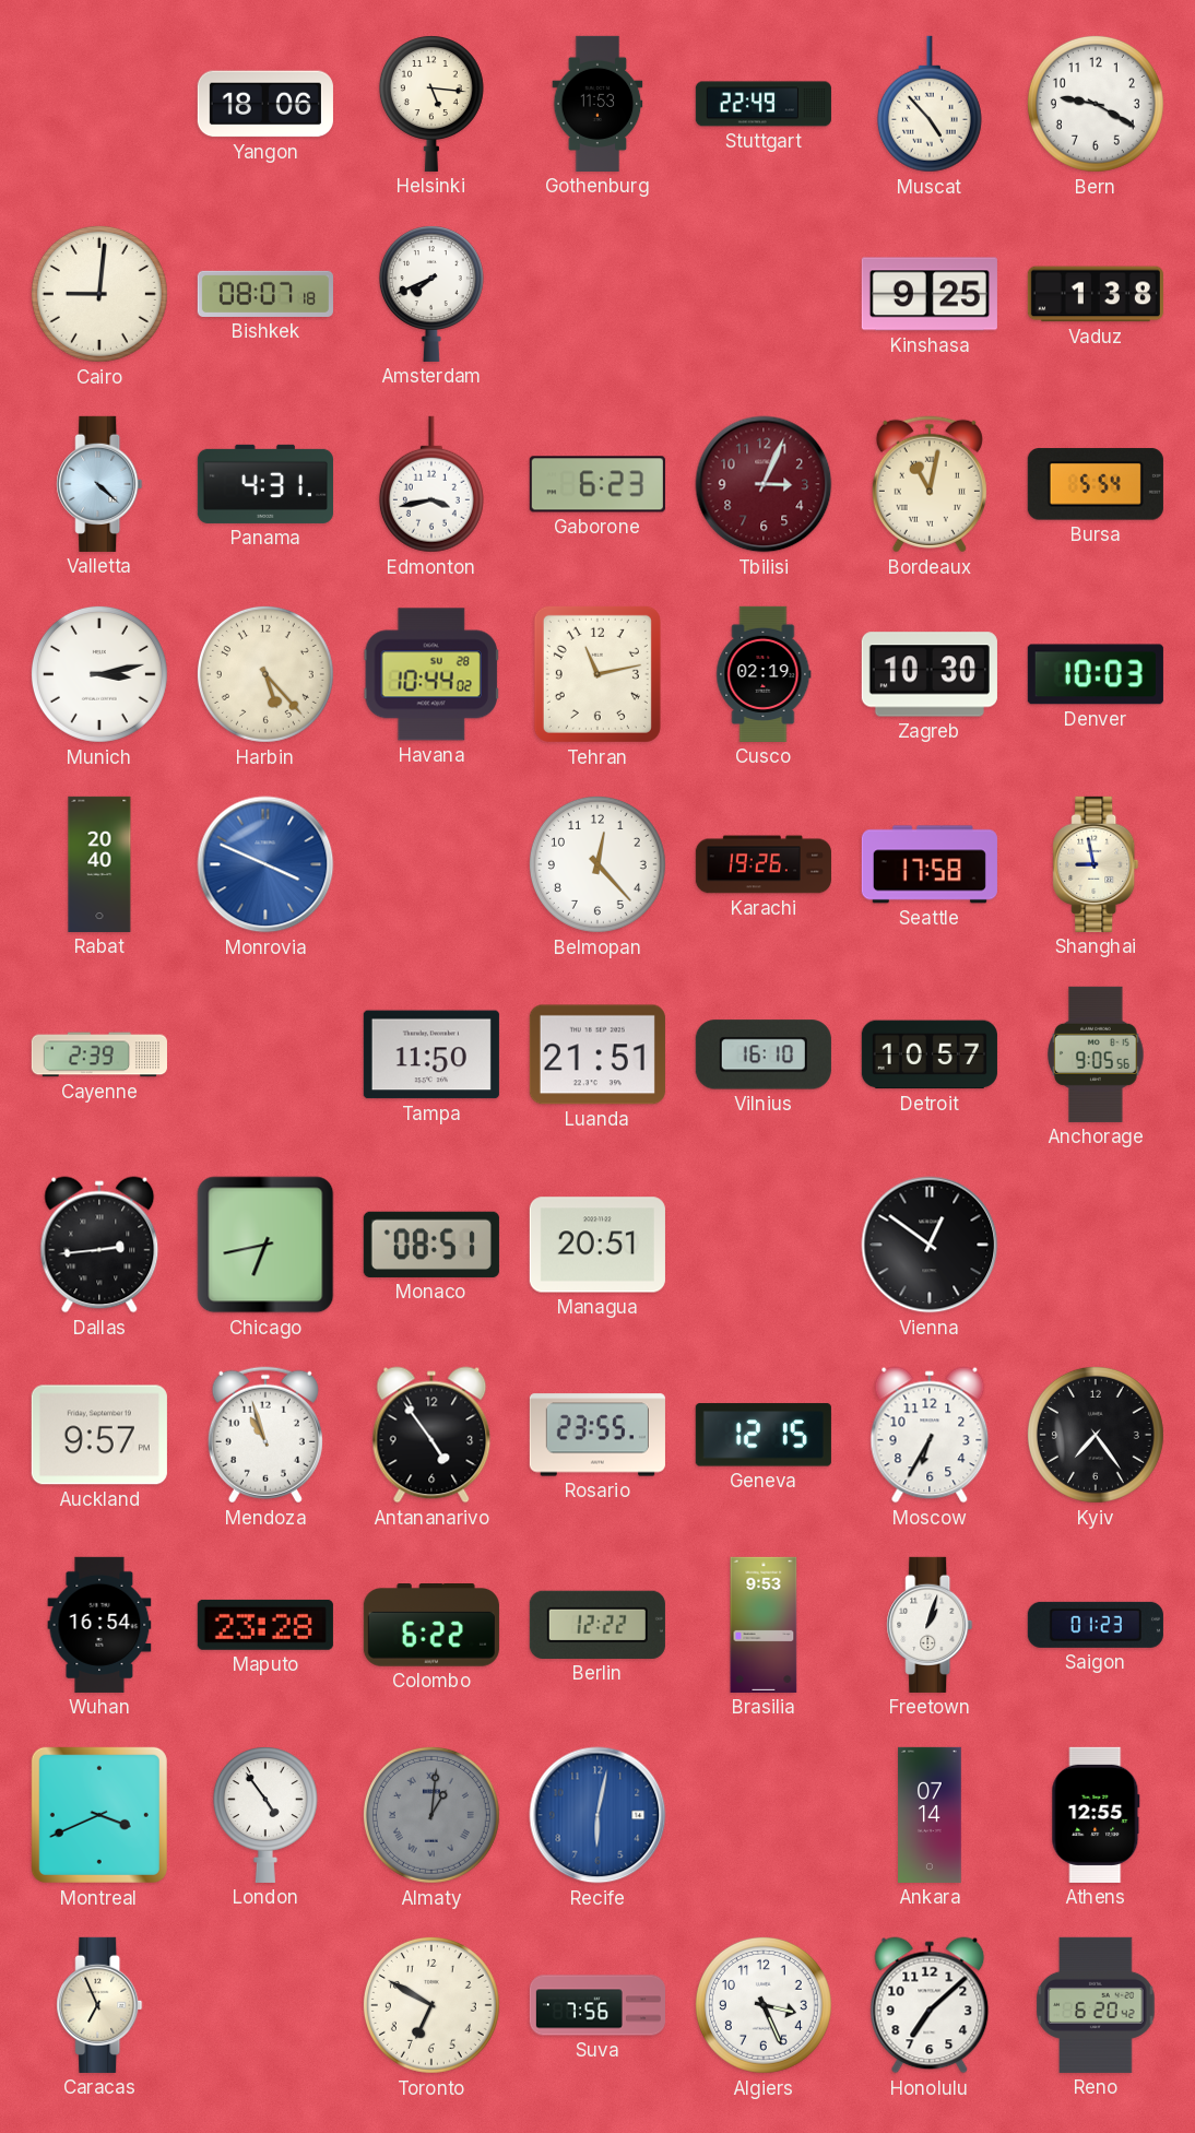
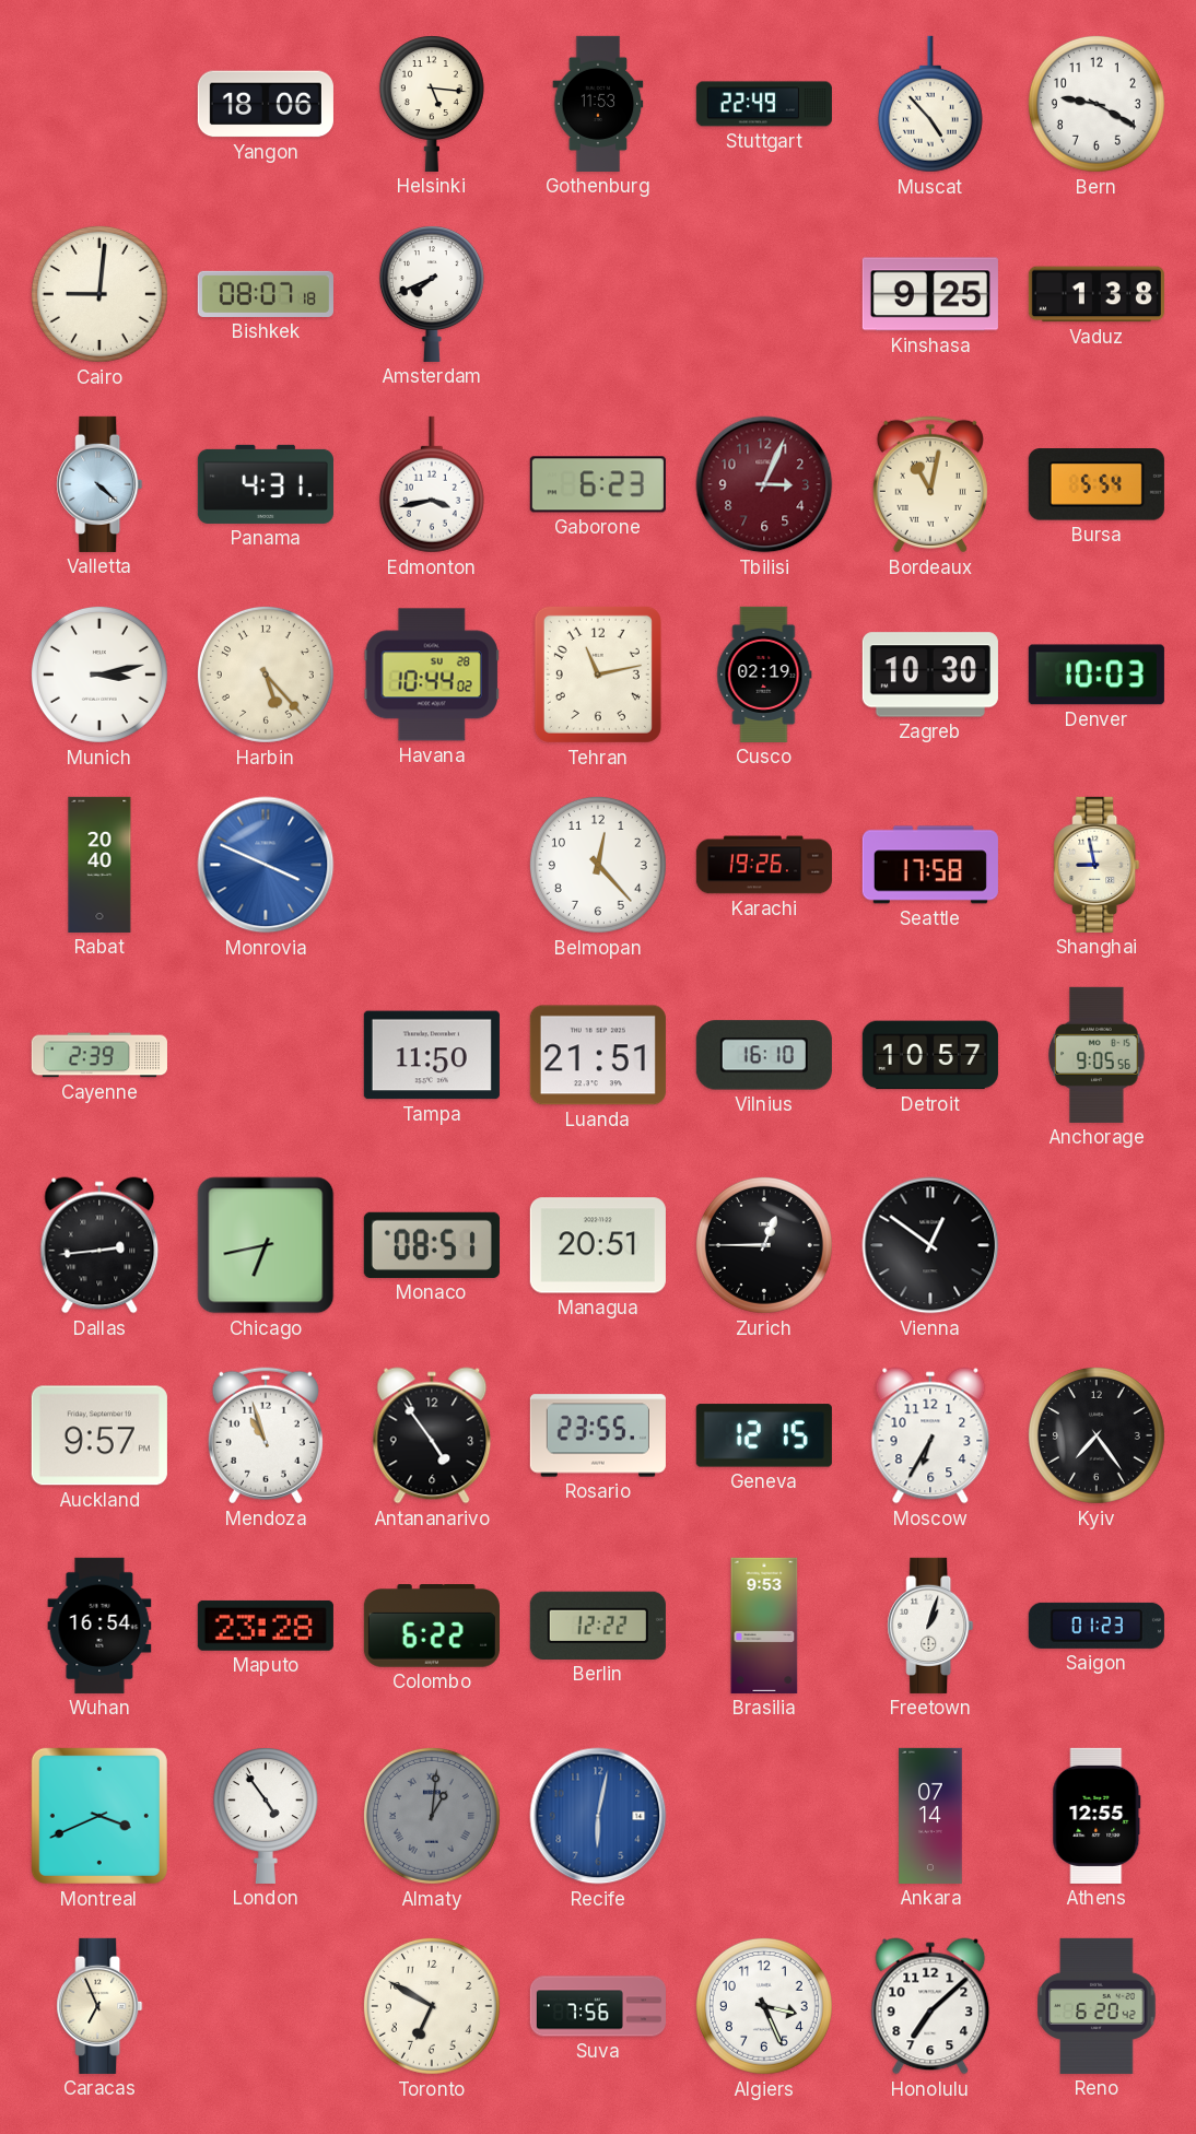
Zurich: none -> 12:45
